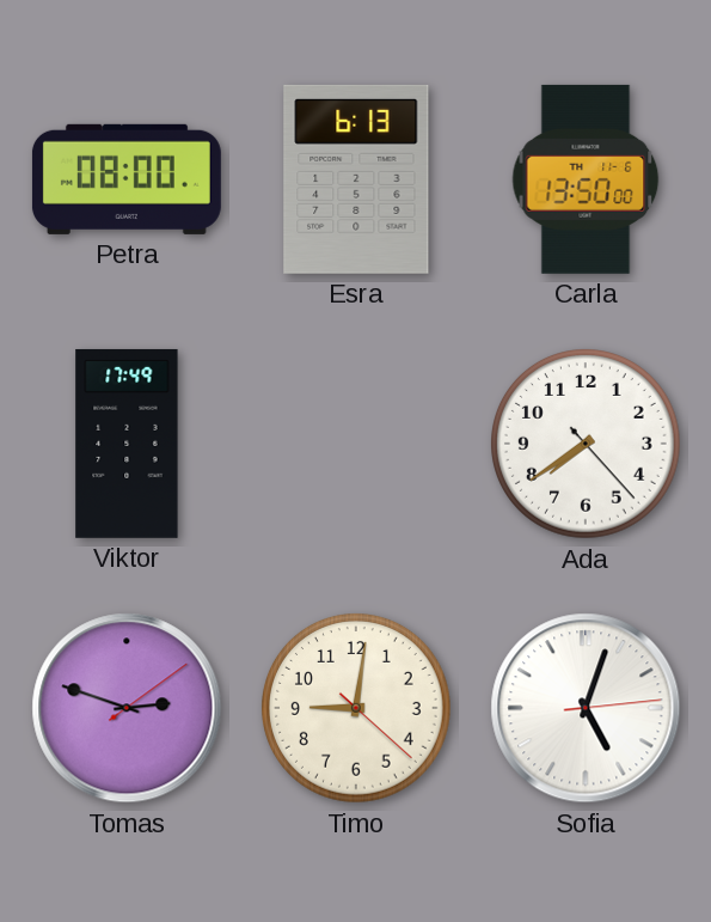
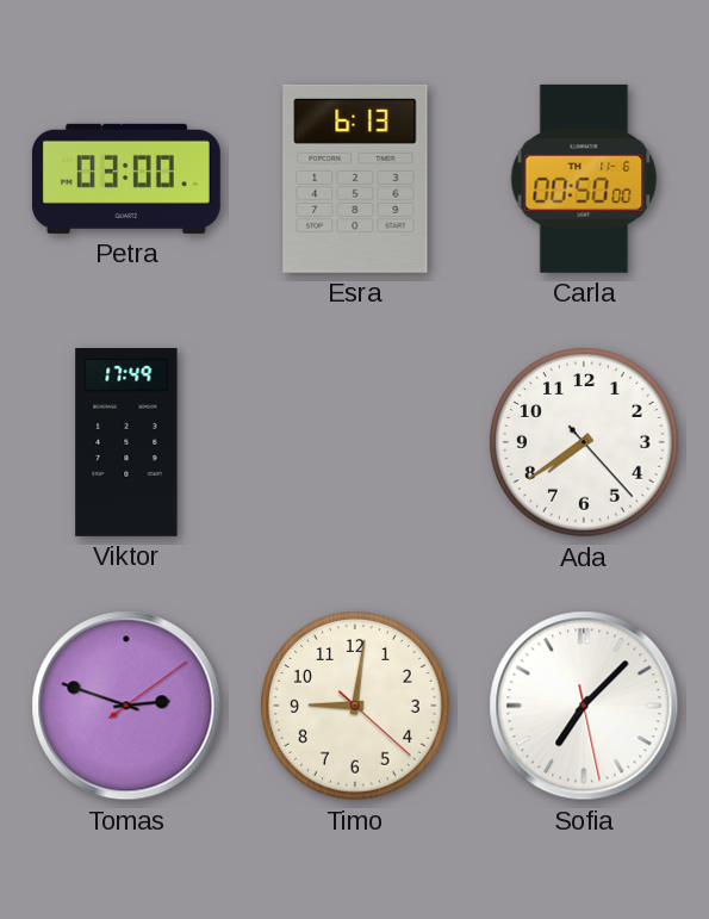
Petra: 08:00 -> 03:00
Carla: 13:50 -> 00:50
Sofia: 5:03 -> 7:07
